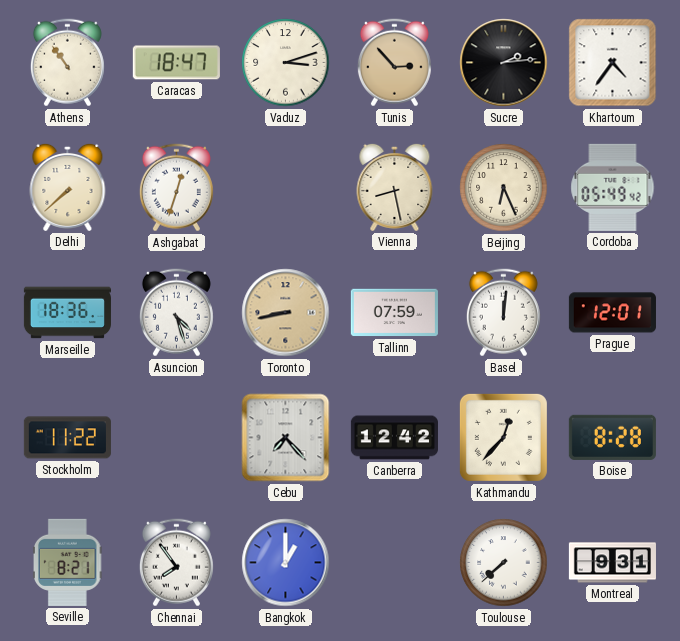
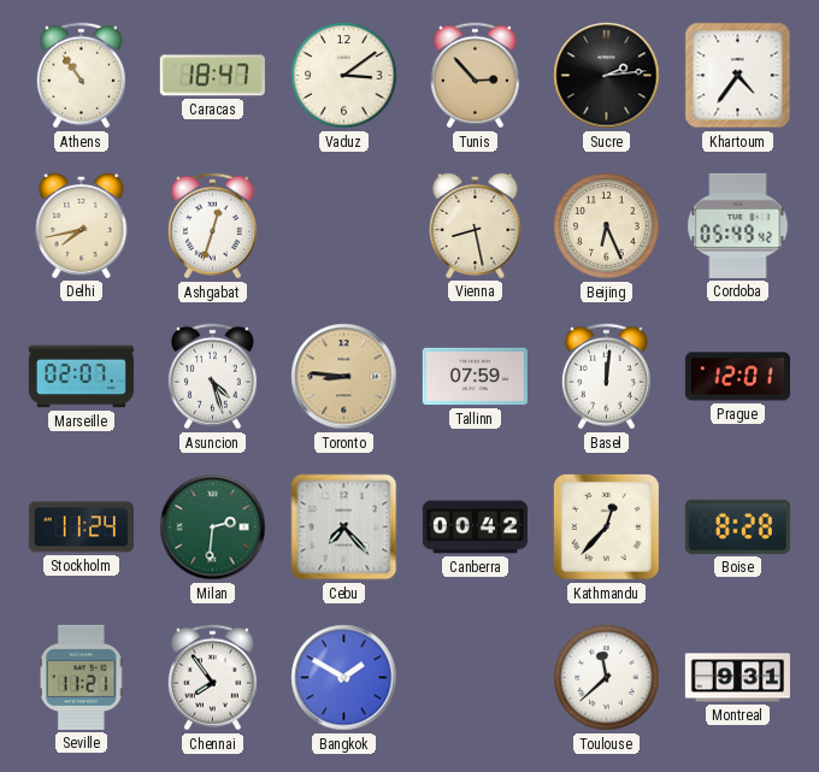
Vaduz: 3:12 -> 3:09
Delhi: 7:38 -> 7:43
Marseille: 18:36 -> 02:07
Toronto: 8:43 -> 8:46
Stockholm: 11:22 -> 11:24
Milan: none -> 2:31
Canberra: 12:42 -> 00:42
Seville: 8:21 -> 11:21
Bangkok: 1:00 -> 1:50
Toulouse: 7:38 -> 11:38
